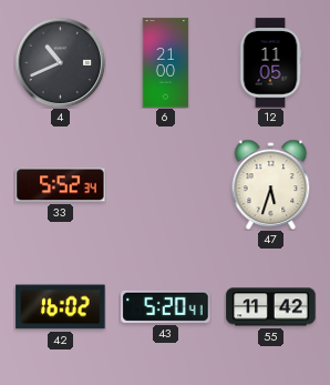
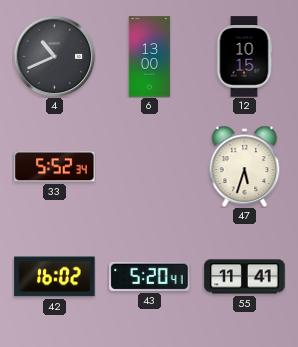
6: 21:00 -> 13:00
12: 11:05 -> 10:15
55: 11:42 -> 11:41
